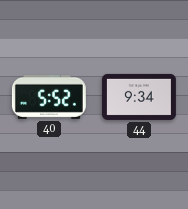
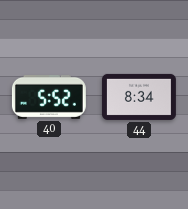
44: 9:34 -> 8:34
